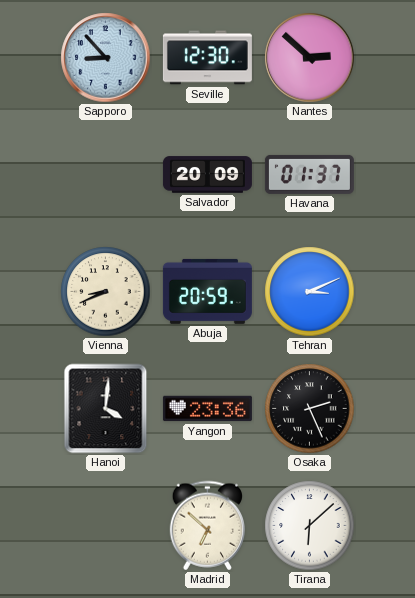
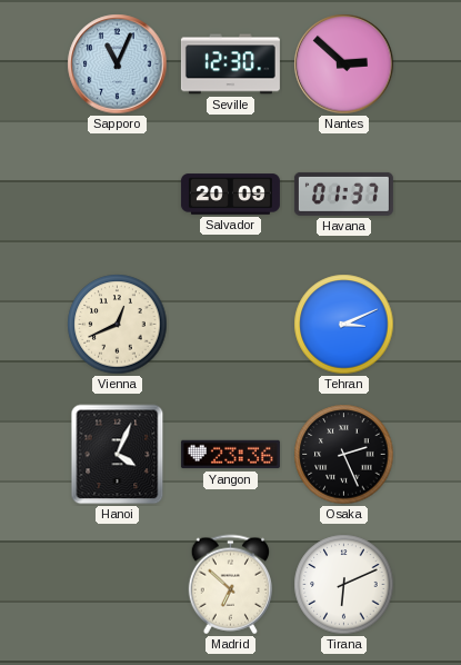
Sapporo: 8:53 -> 11:04
Vienna: 8:41 -> 12:41
Abuja: 20:59 -> none
Hanoi: 4:01 -> 4:04
Tirana: 6:08 -> 6:11
